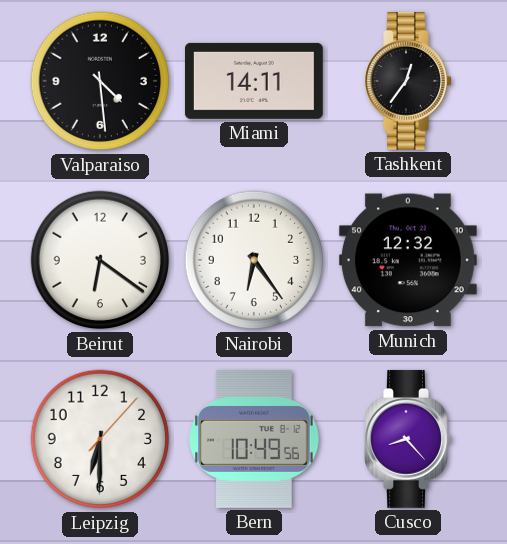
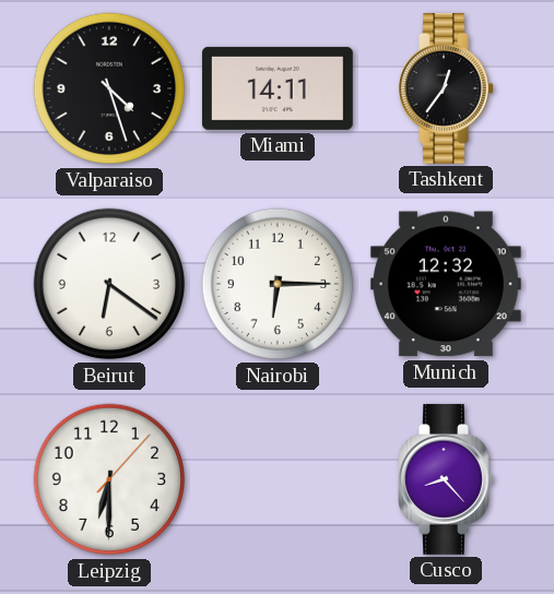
Valparaiso: 4:29 -> 4:27
Nairobi: 6:24 -> 6:15
Bern: 10:49 -> none
